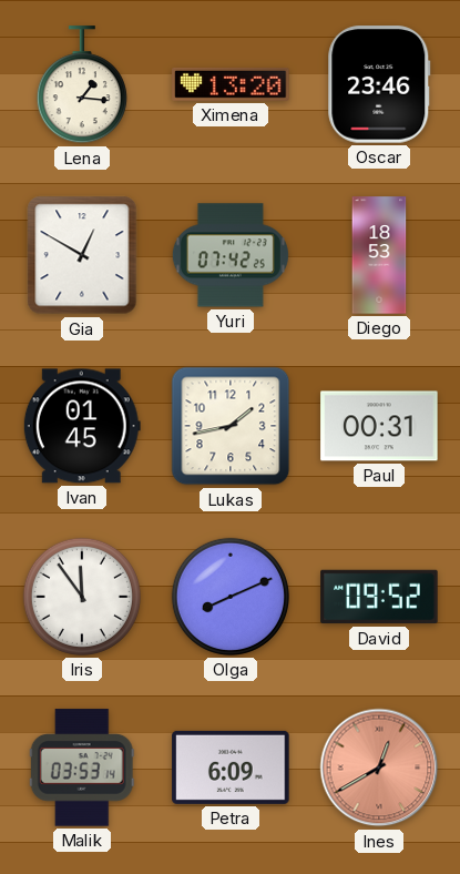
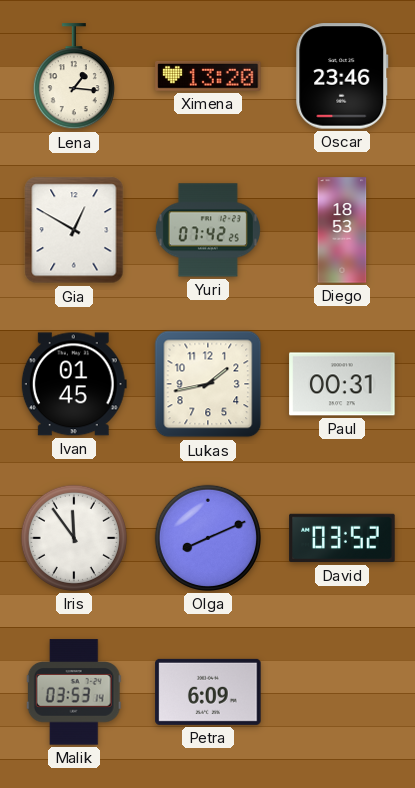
David: 09:52 -> 03:52
Ines: 12:40 -> none
